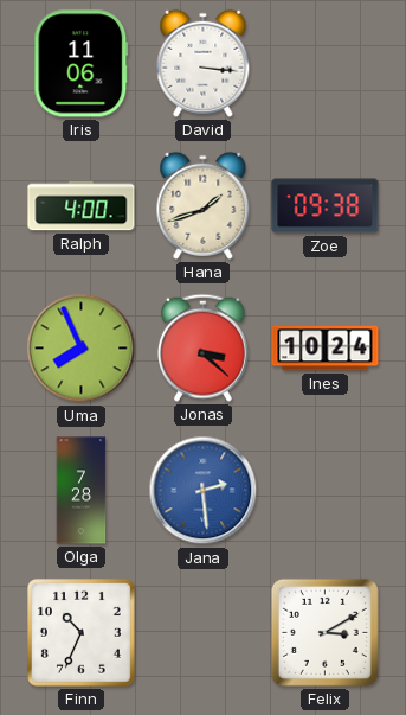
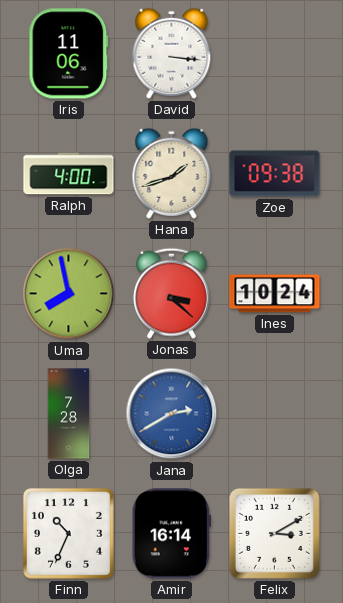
Uma: 7:56 -> 7:58
Jana: 2:29 -> 2:40
Amir: none -> 16:14
